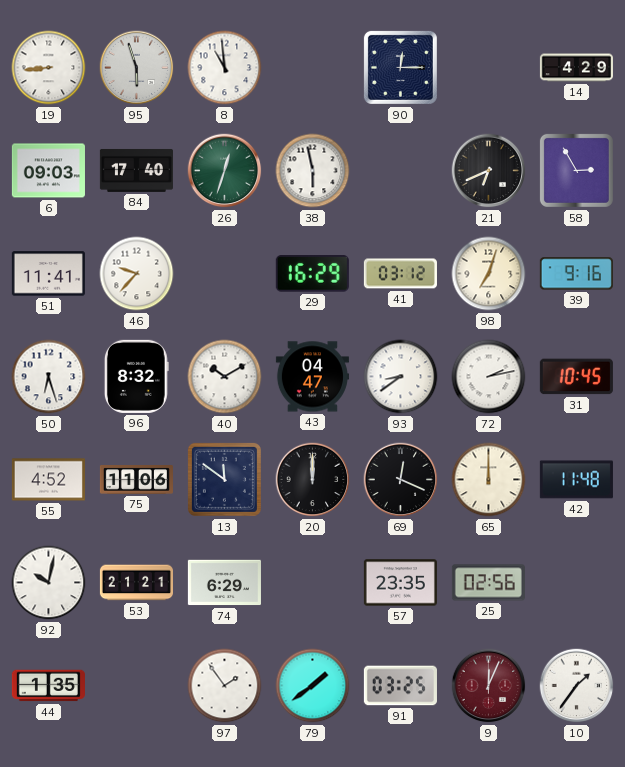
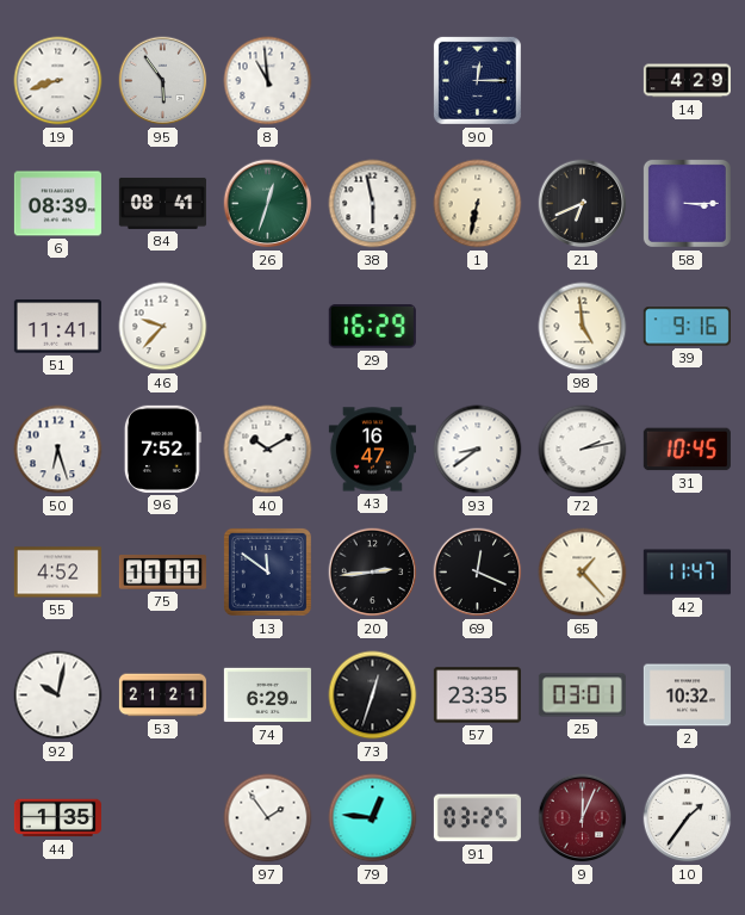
19: 8:44 -> 8:42
95: 5:57 -> 5:54
6: 09:03 -> 08:39
84: 17:40 -> 08:41
1: none -> 6:32
58: 2:55 -> 3:15
41: 03:12 -> none
98: 7:03 -> 4:59
96: 8:32 -> 7:52
43: 04:47 -> 16:47
75: 11:06 -> 11:11
20: 12:00 -> 2:44
65: 12:00 -> 1:23
42: 11:48 -> 11:47
73: none -> 12:33
25: 02:56 -> 03:01
2: none -> 10:32
79: 1:39 -> 12:46
